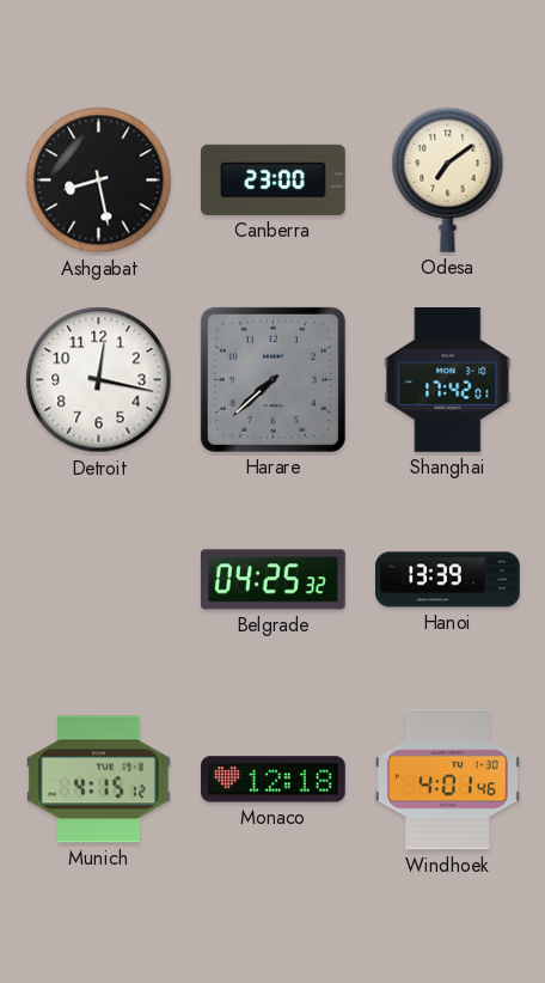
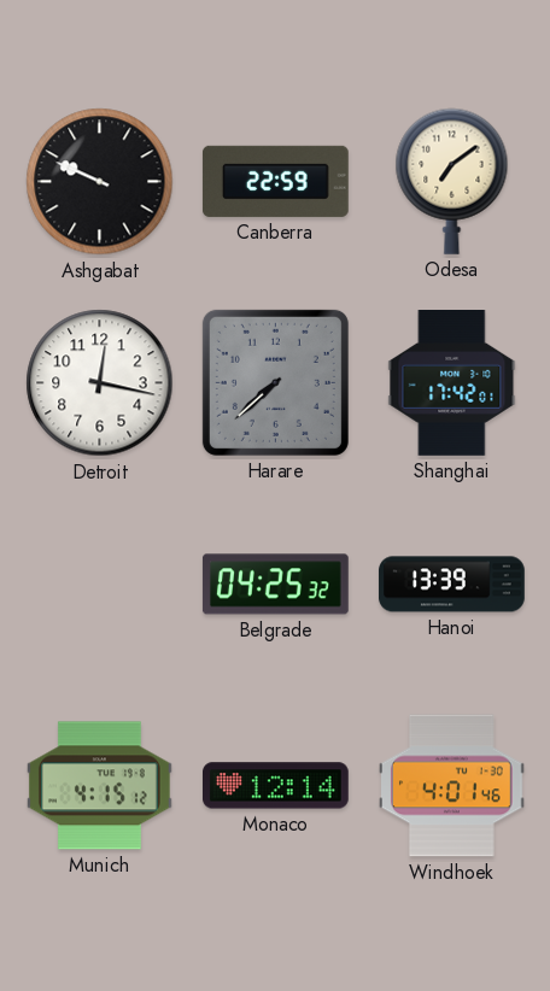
Ashgabat: 8:28 -> 9:49
Canberra: 23:00 -> 22:59
Monaco: 12:18 -> 12:14
